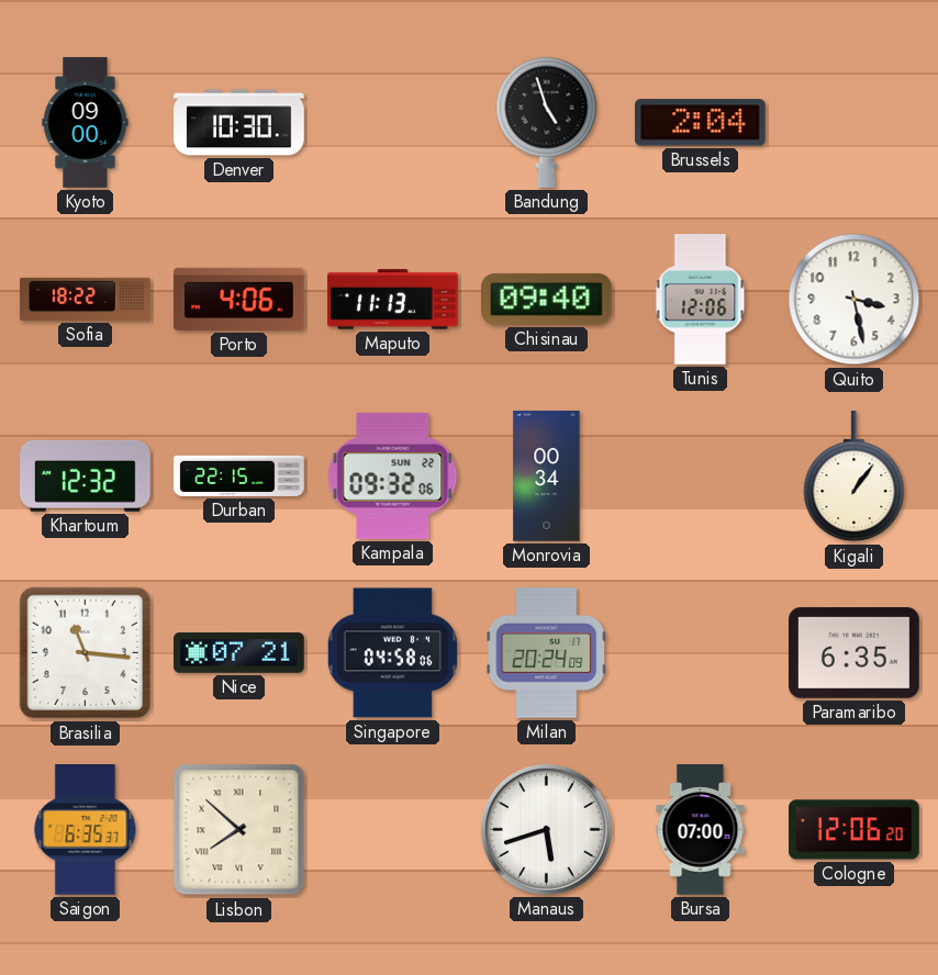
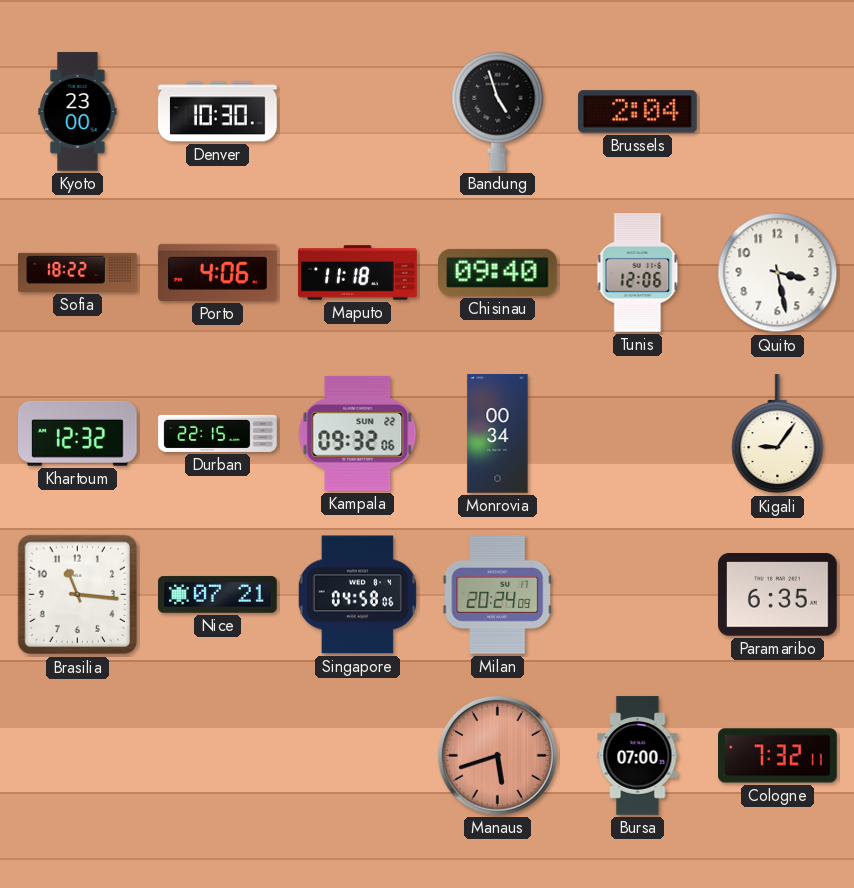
Kyoto: 09:00 -> 23:00
Maputo: 11:13 -> 11:18
Kigali: 1:06 -> 9:06
Saigon: 6:35 -> none
Lisbon: 7:52 -> none
Manaus dial: white -> salmon
Cologne: 12:06 -> 7:32
